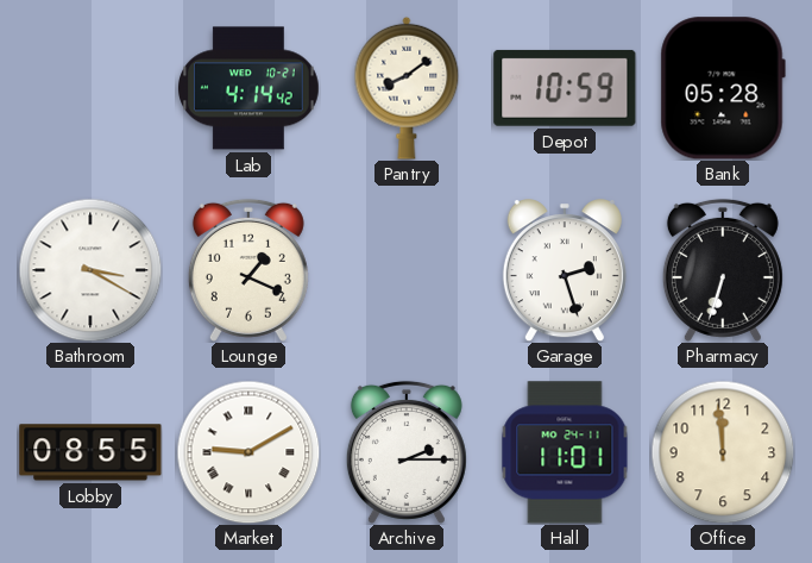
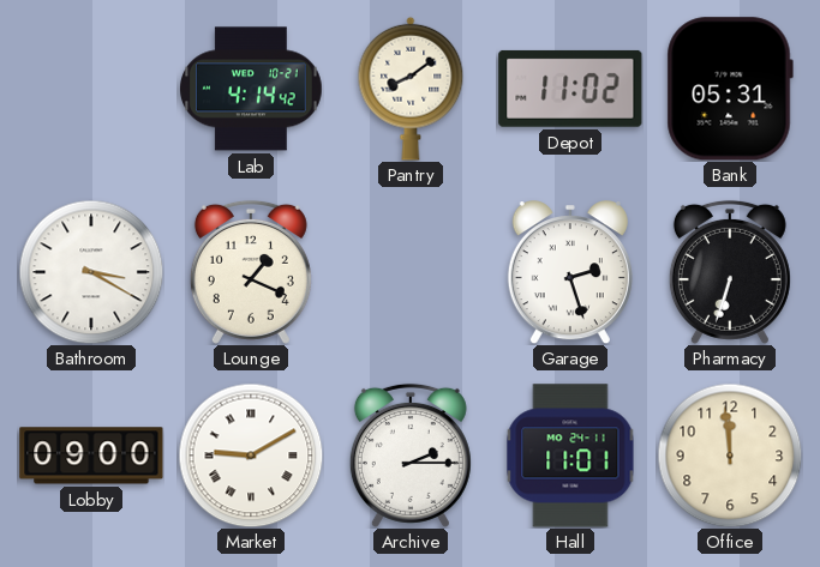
Depot: 10:59 -> 11:02
Bank: 05:28 -> 05:31
Lobby: 08:55 -> 09:00
